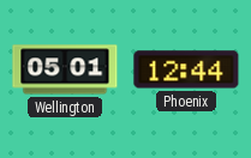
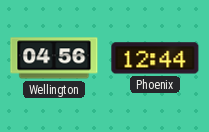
Wellington: 05:01 -> 04:56
